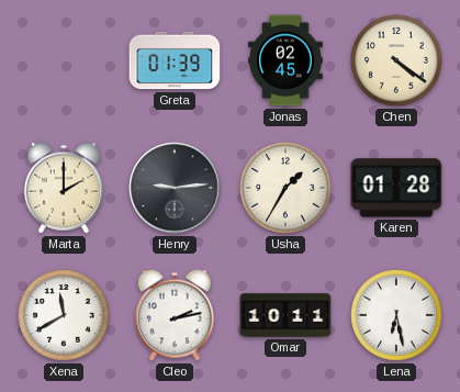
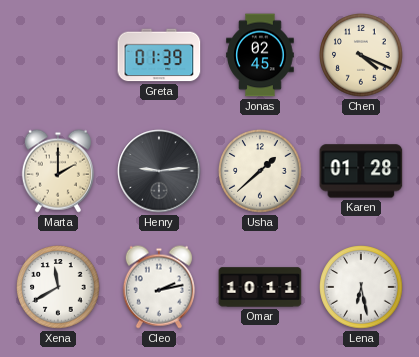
Chen: 4:21 -> 4:19
Usha: 1:35 -> 1:38
